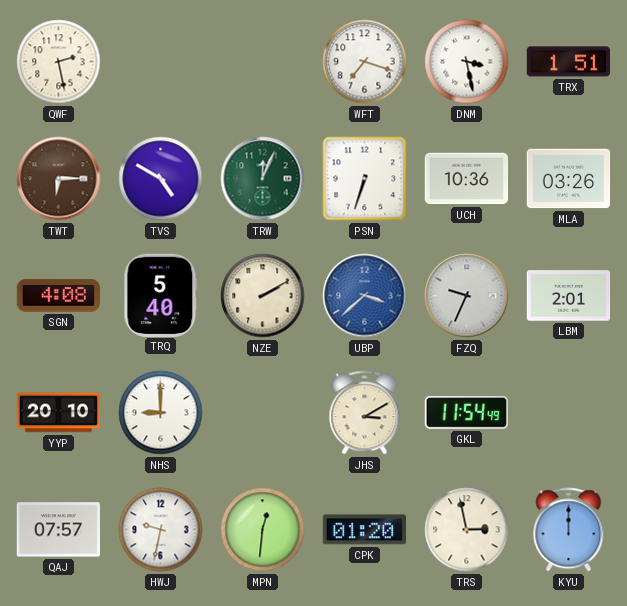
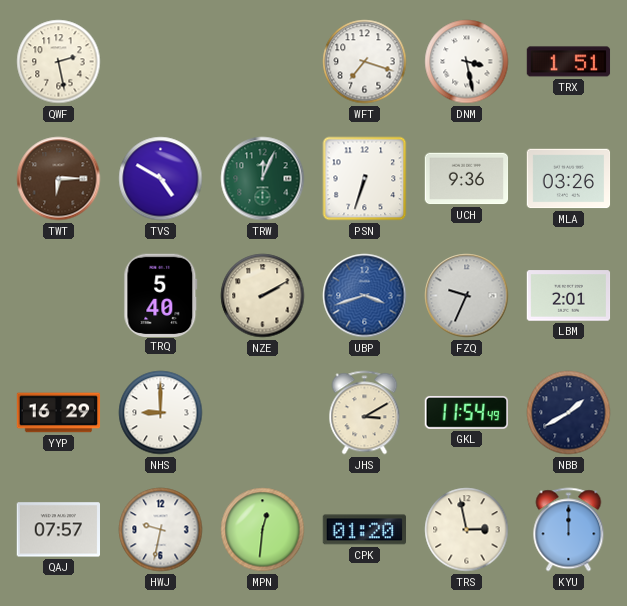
UCH: 10:36 -> 9:36
SGN: 4:08 -> none
UBP: 3:38 -> 3:42
YYP: 20:10 -> 16:29
NBB: none -> 1:40
